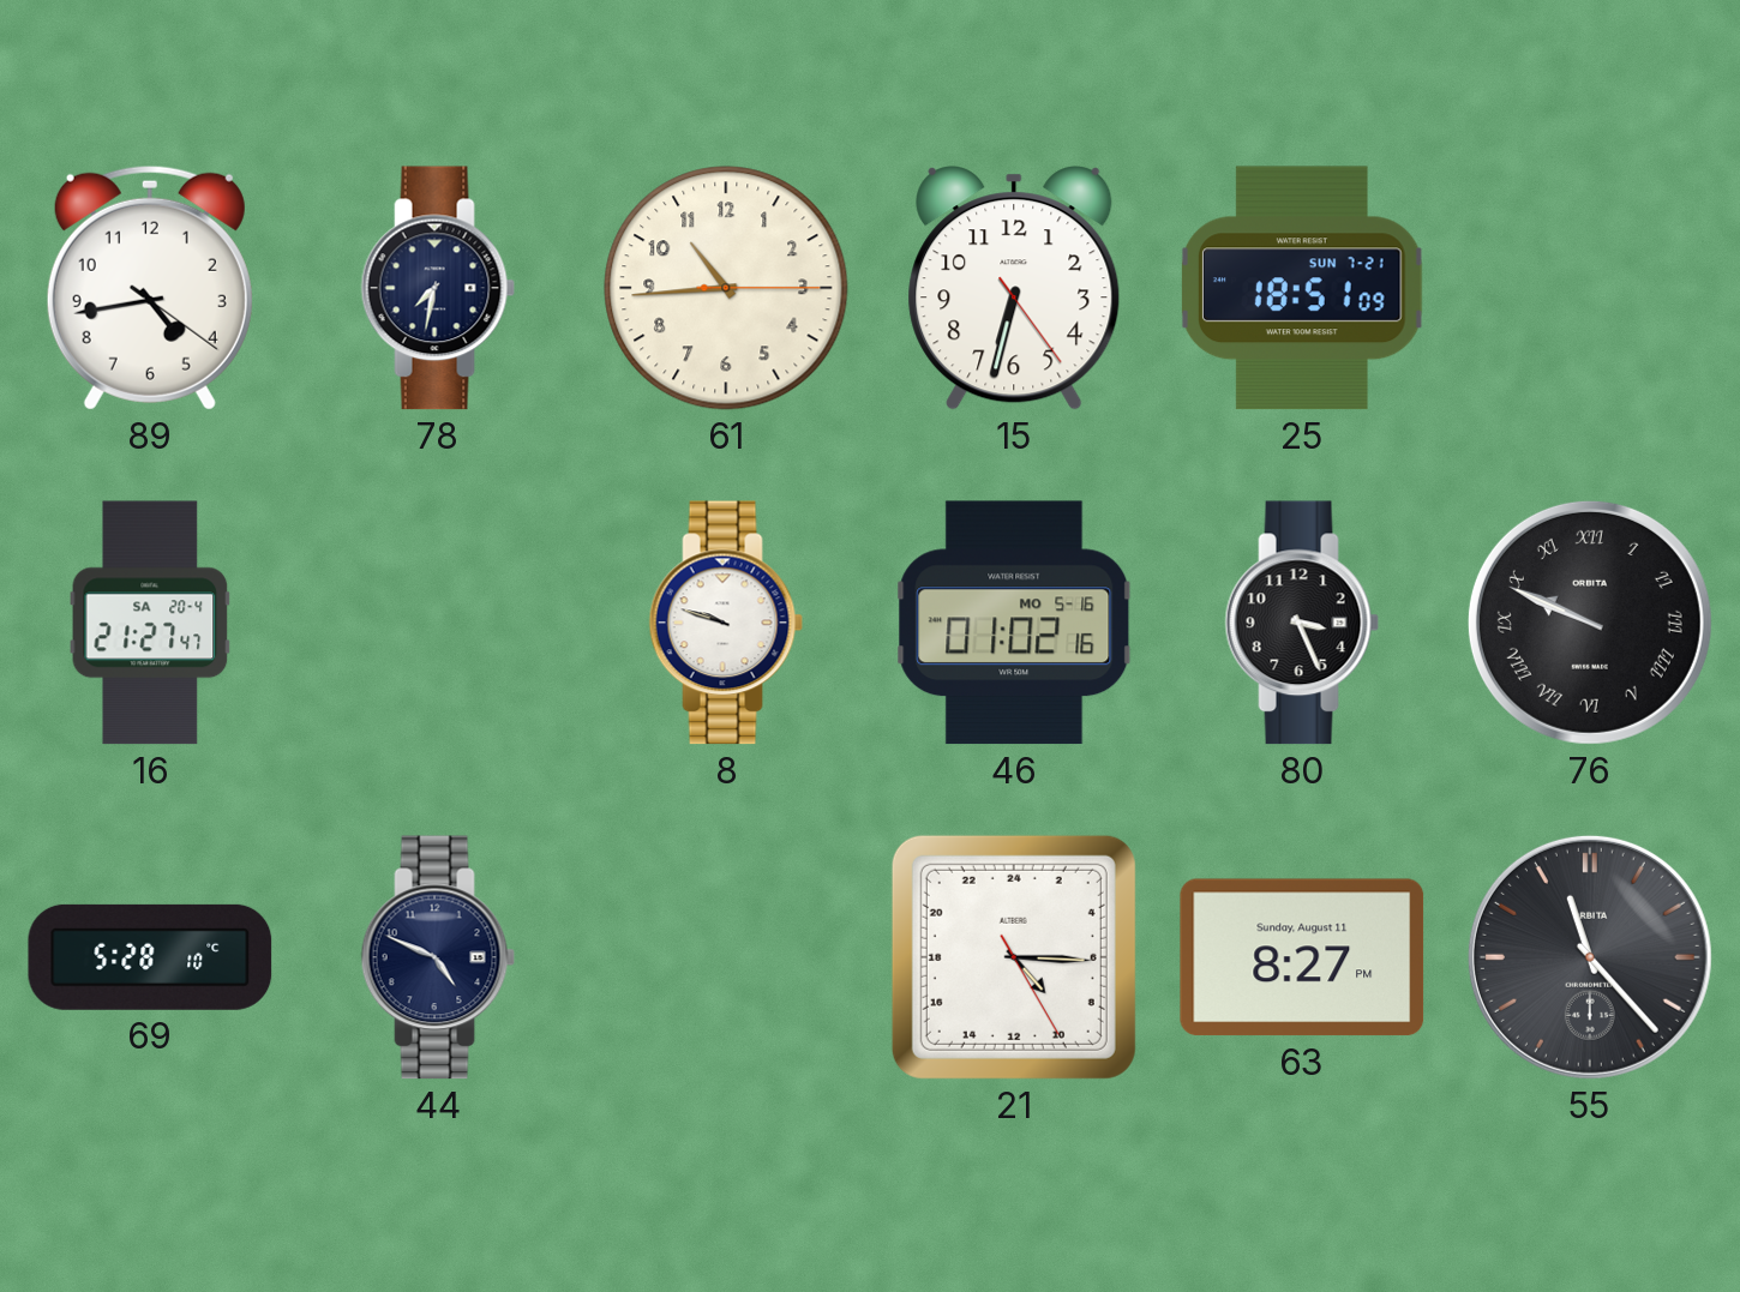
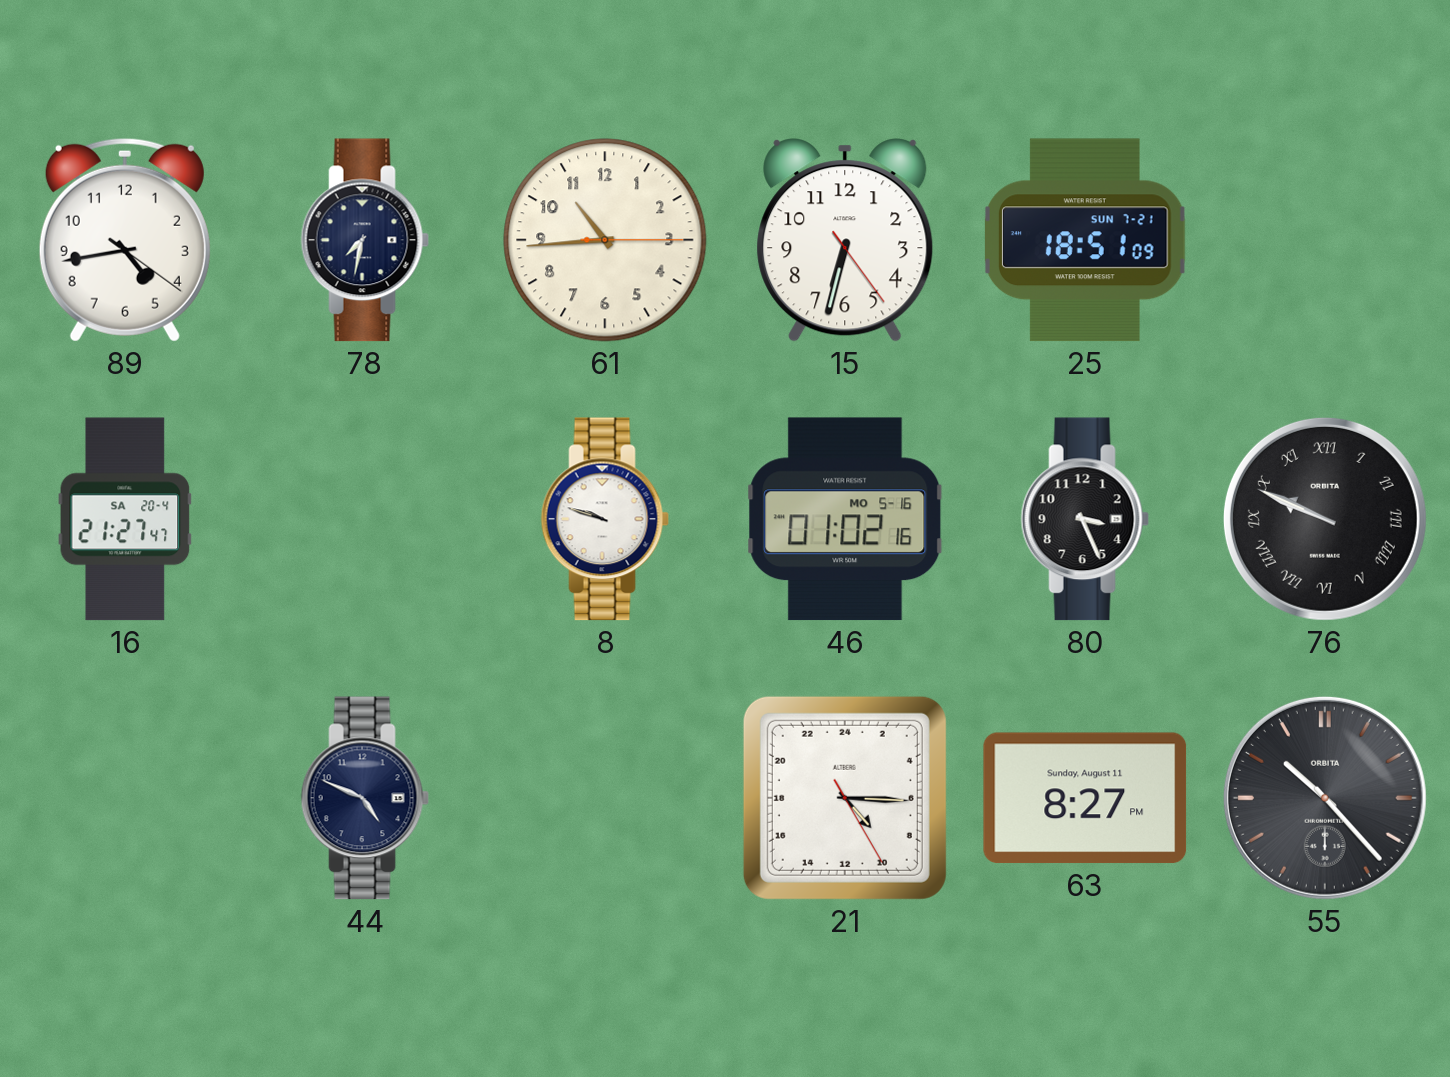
69: 5:28 -> none
55: 11:23 -> 10:23
